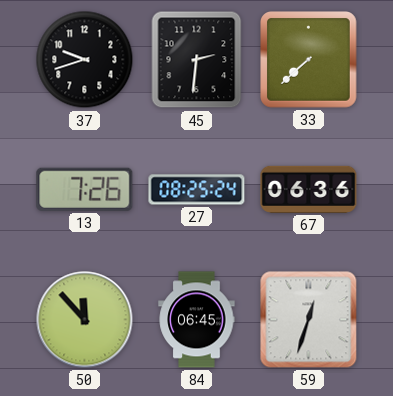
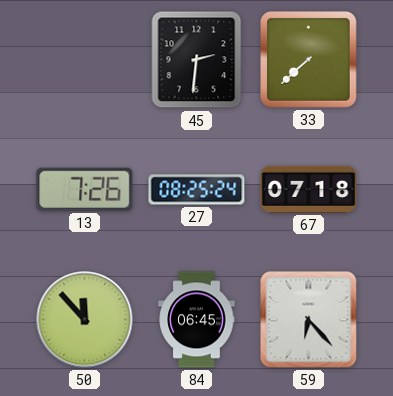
37: 9:42 -> none
67: 06:36 -> 07:18
59: 12:33 -> 6:23
